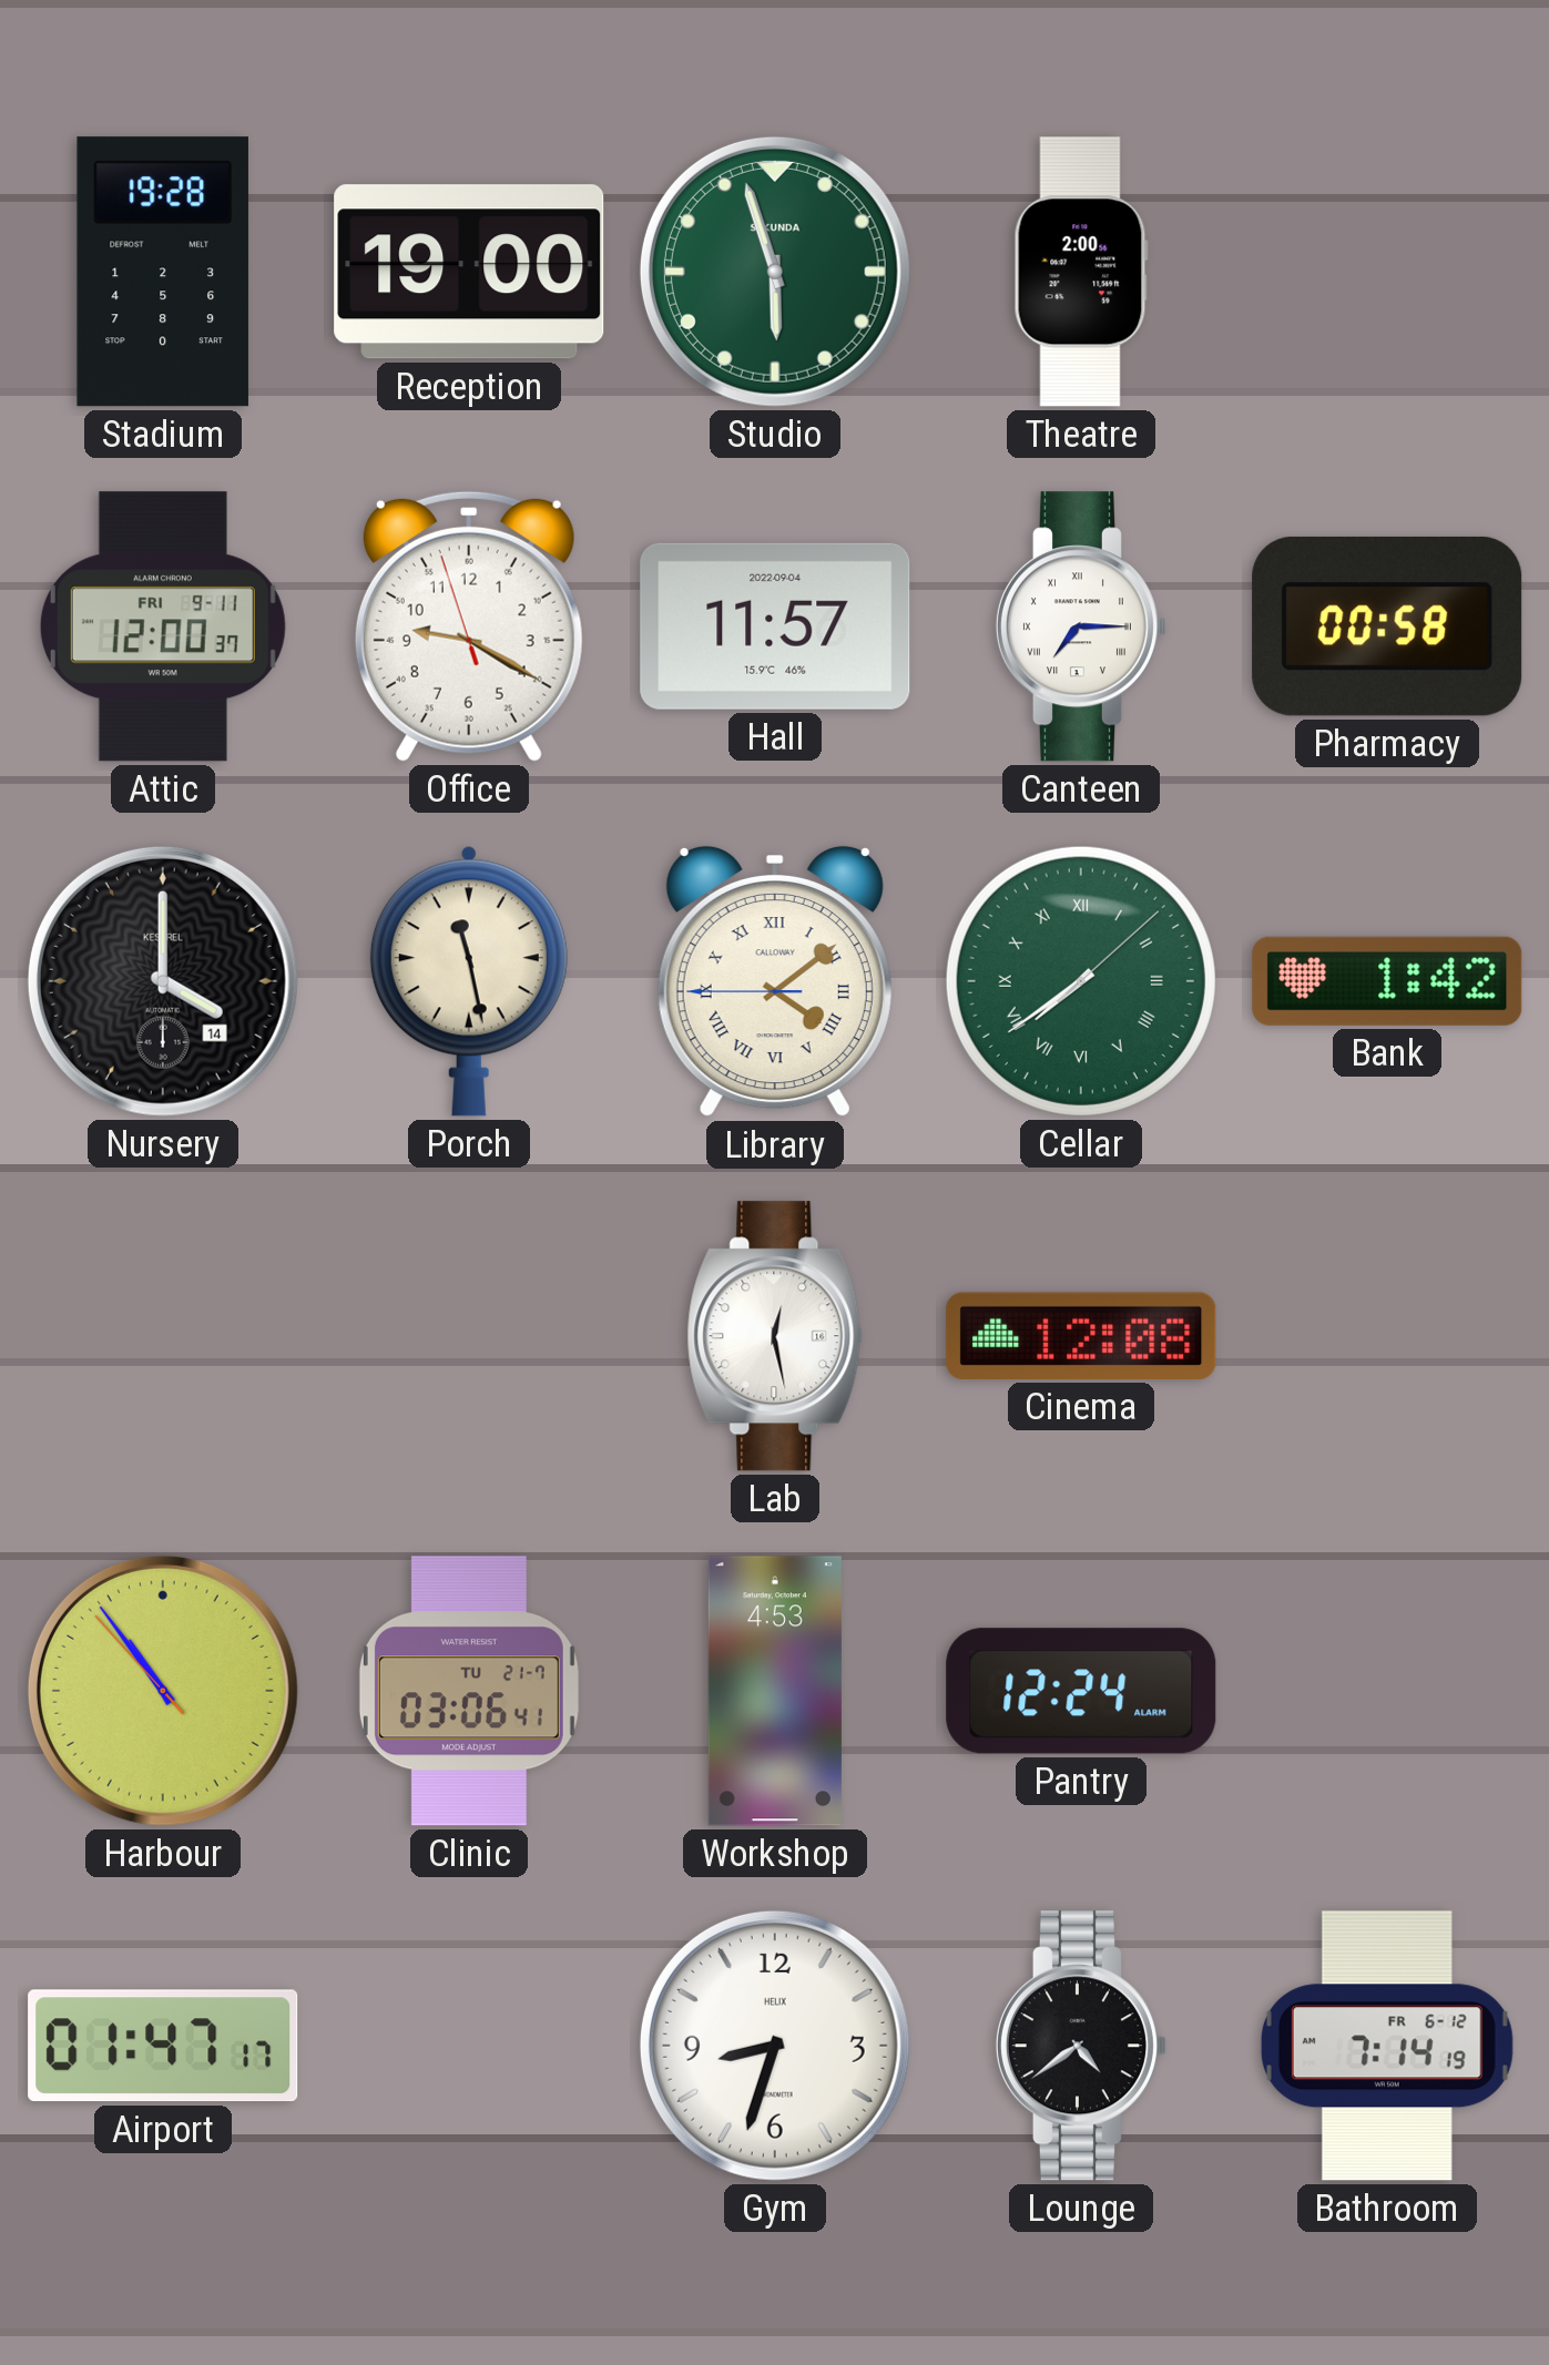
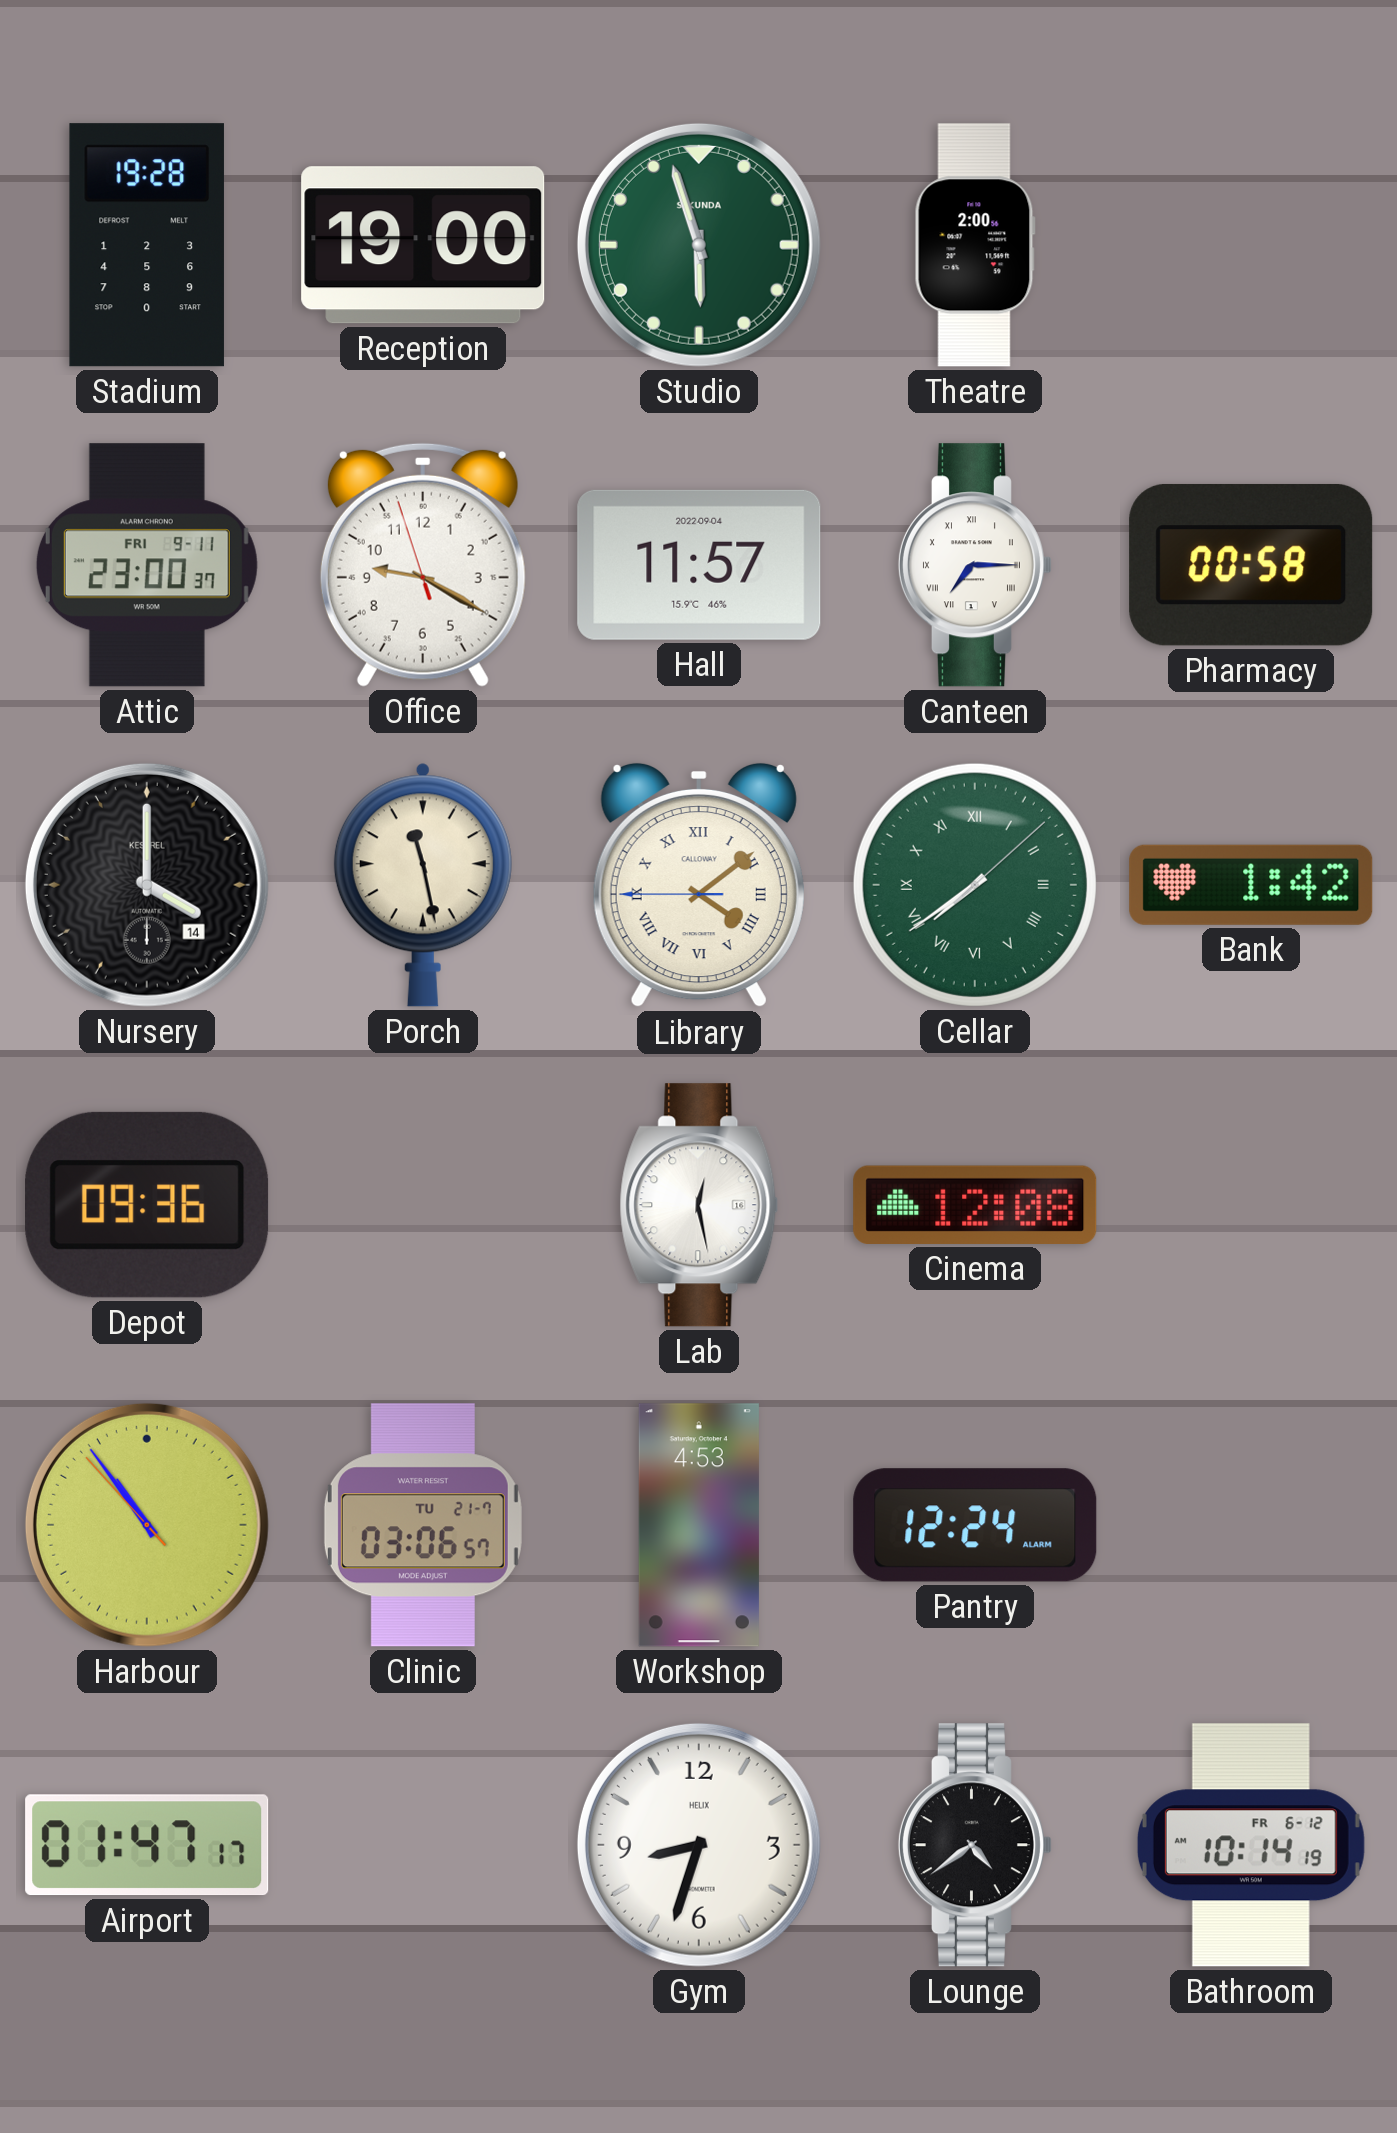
Attic: 12:00 -> 23:00
Depot: none -> 09:36
Clinic: 03:06:41 -> 03:06:57
Bathroom: 7:14 -> 10:14
